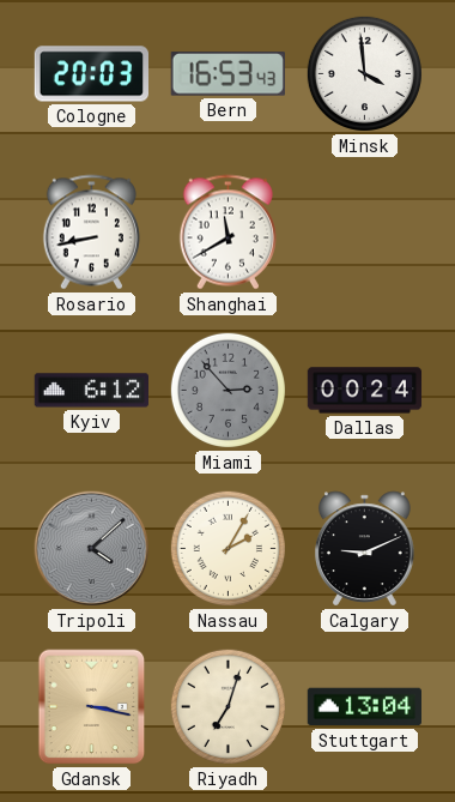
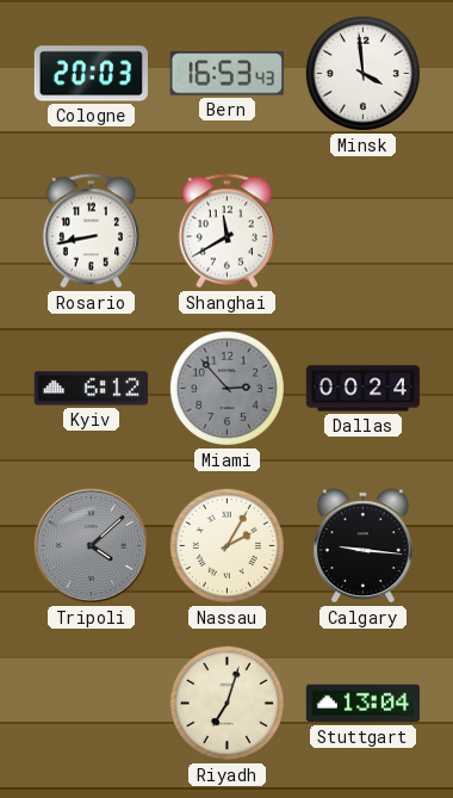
Calgary: 9:11 -> 9:16
Gdansk: 3:17 -> none
